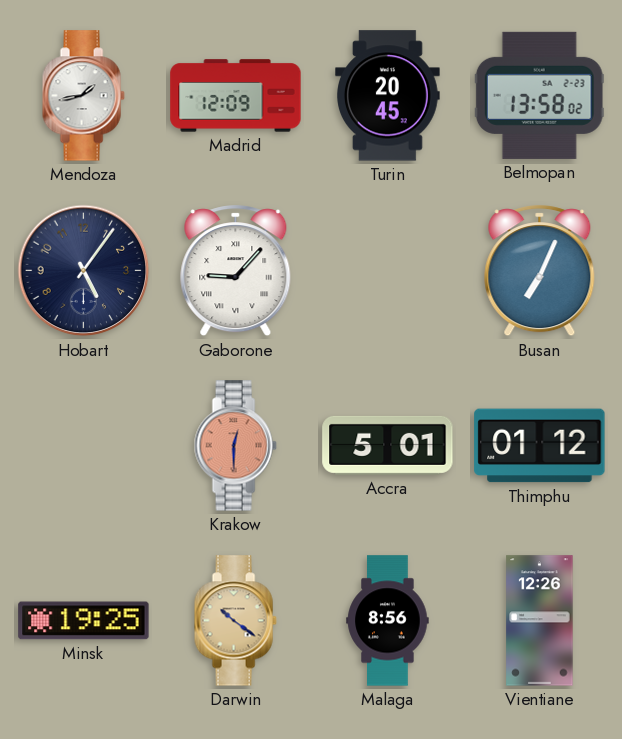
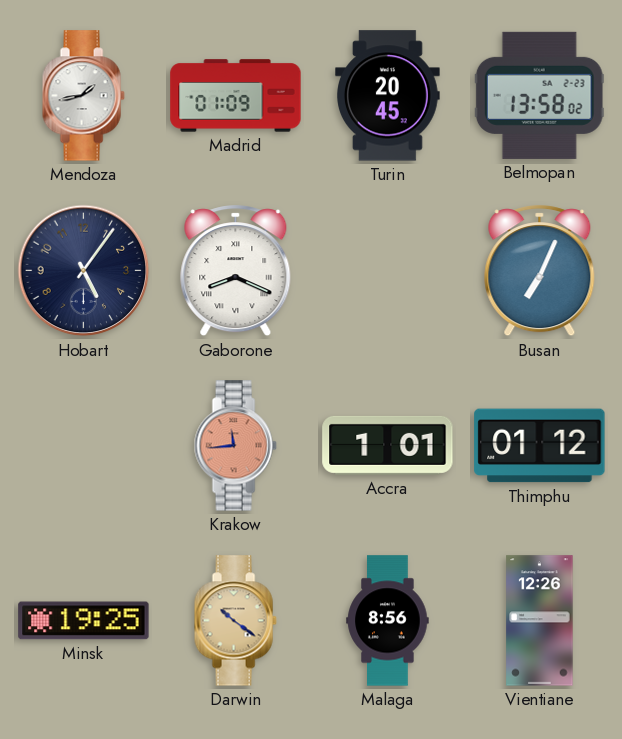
Madrid: 12:09 -> 01:09
Gaborone: 9:07 -> 8:19
Krakow: 12:30 -> 11:44
Accra: 5:01 -> 1:01
